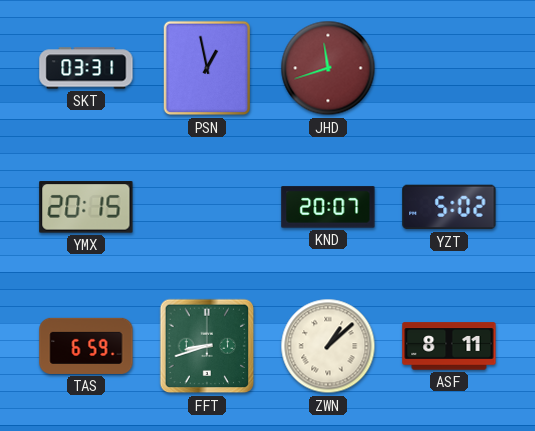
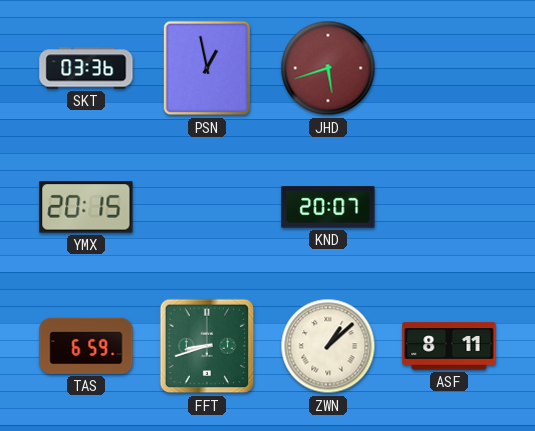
SKT: 03:31 -> 03:36
JHD: 11:42 -> 5:42
YZT: 5:02 -> none
